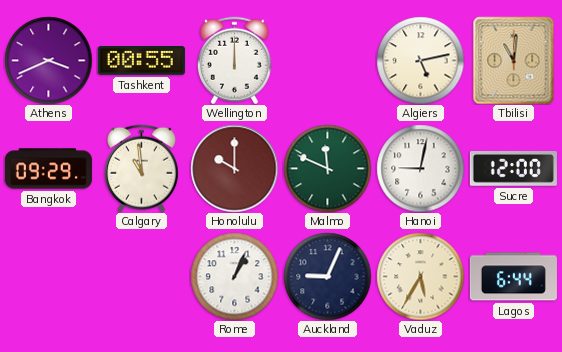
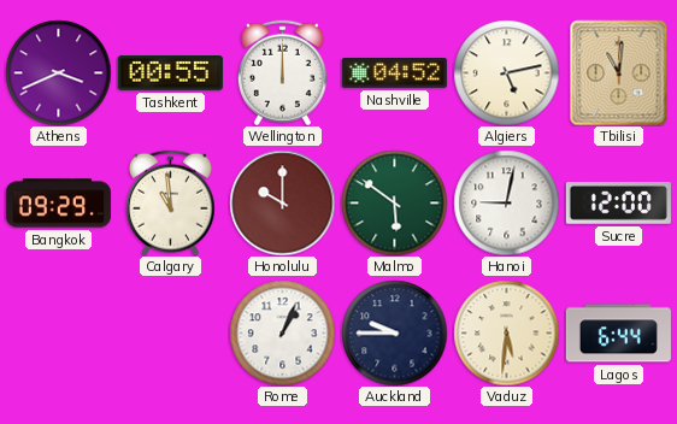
Nashville: none -> 04:52
Malmo: 11:49 -> 5:51
Auckland: 9:04 -> 9:45
Vaduz: 5:35 -> 5:31
